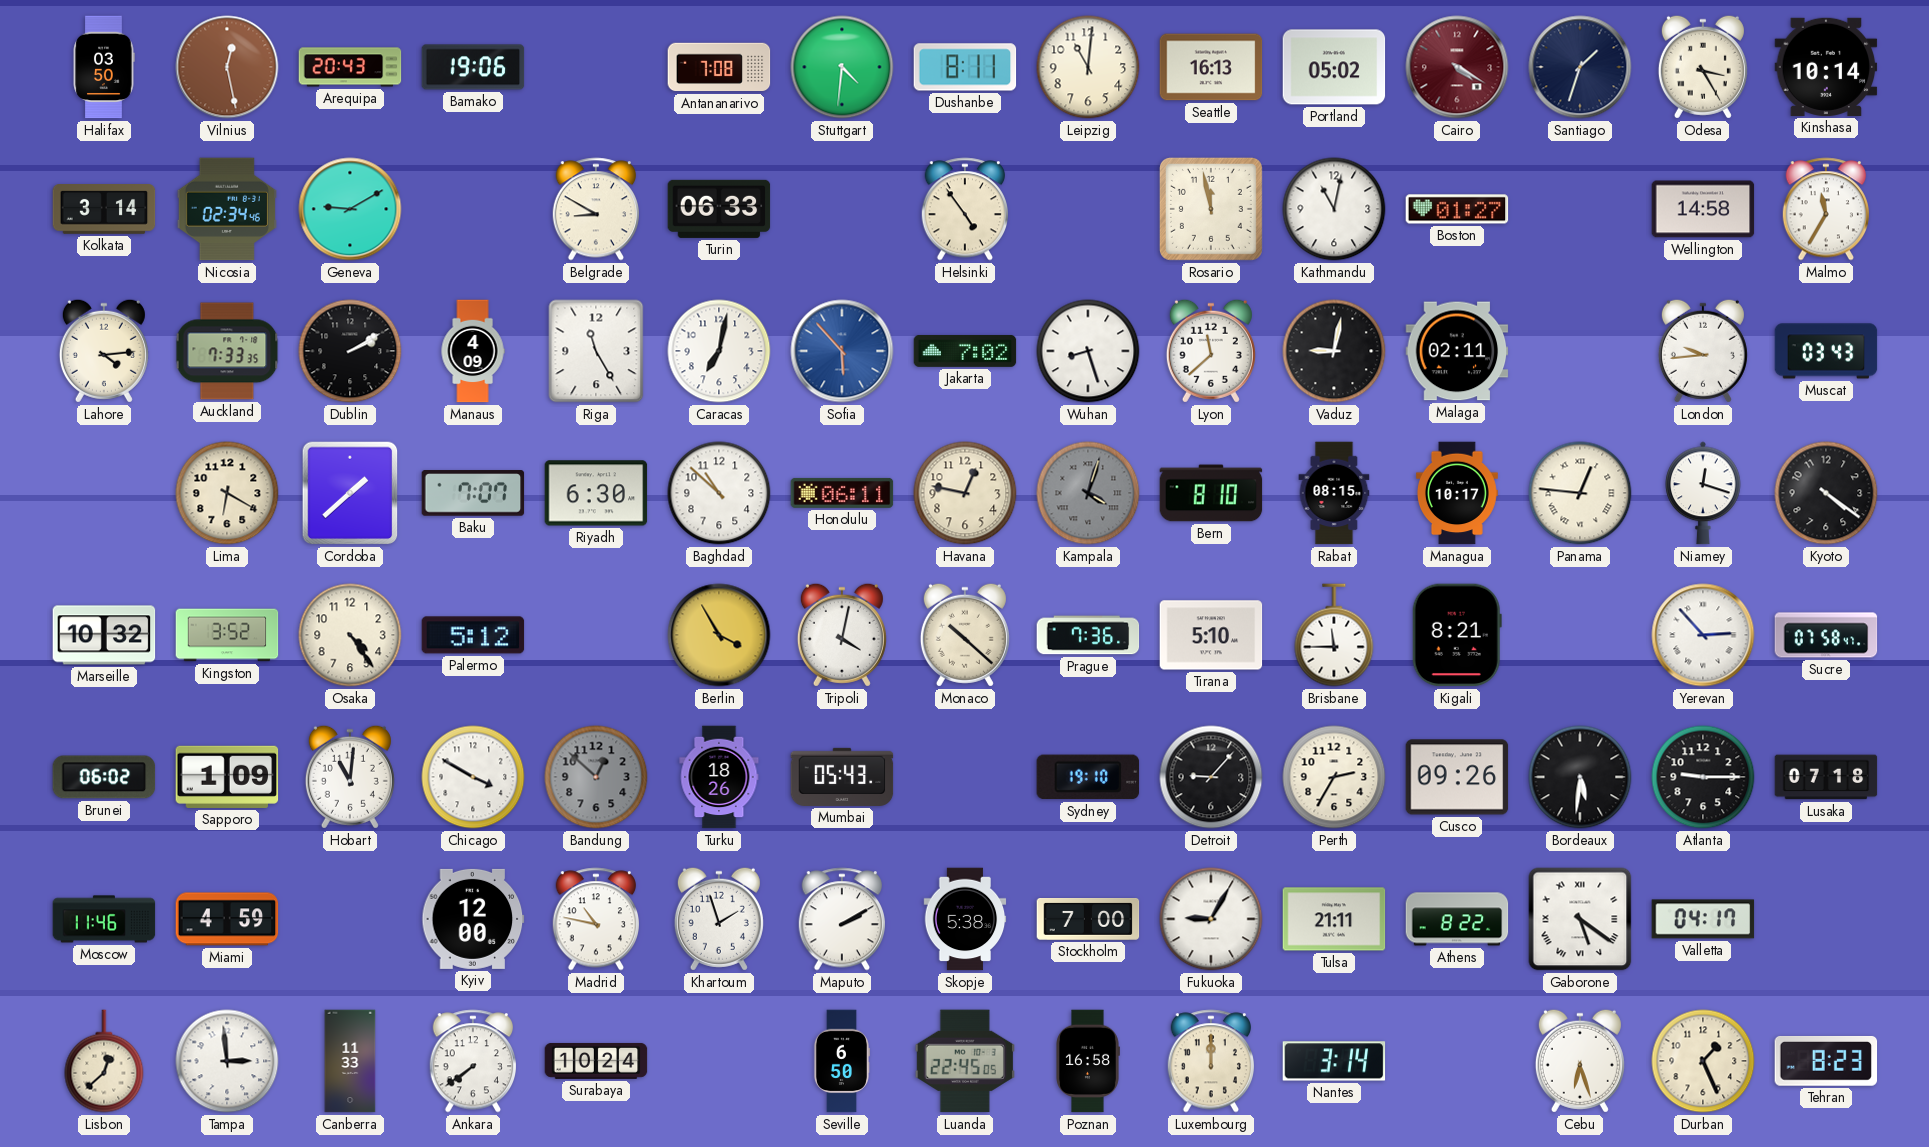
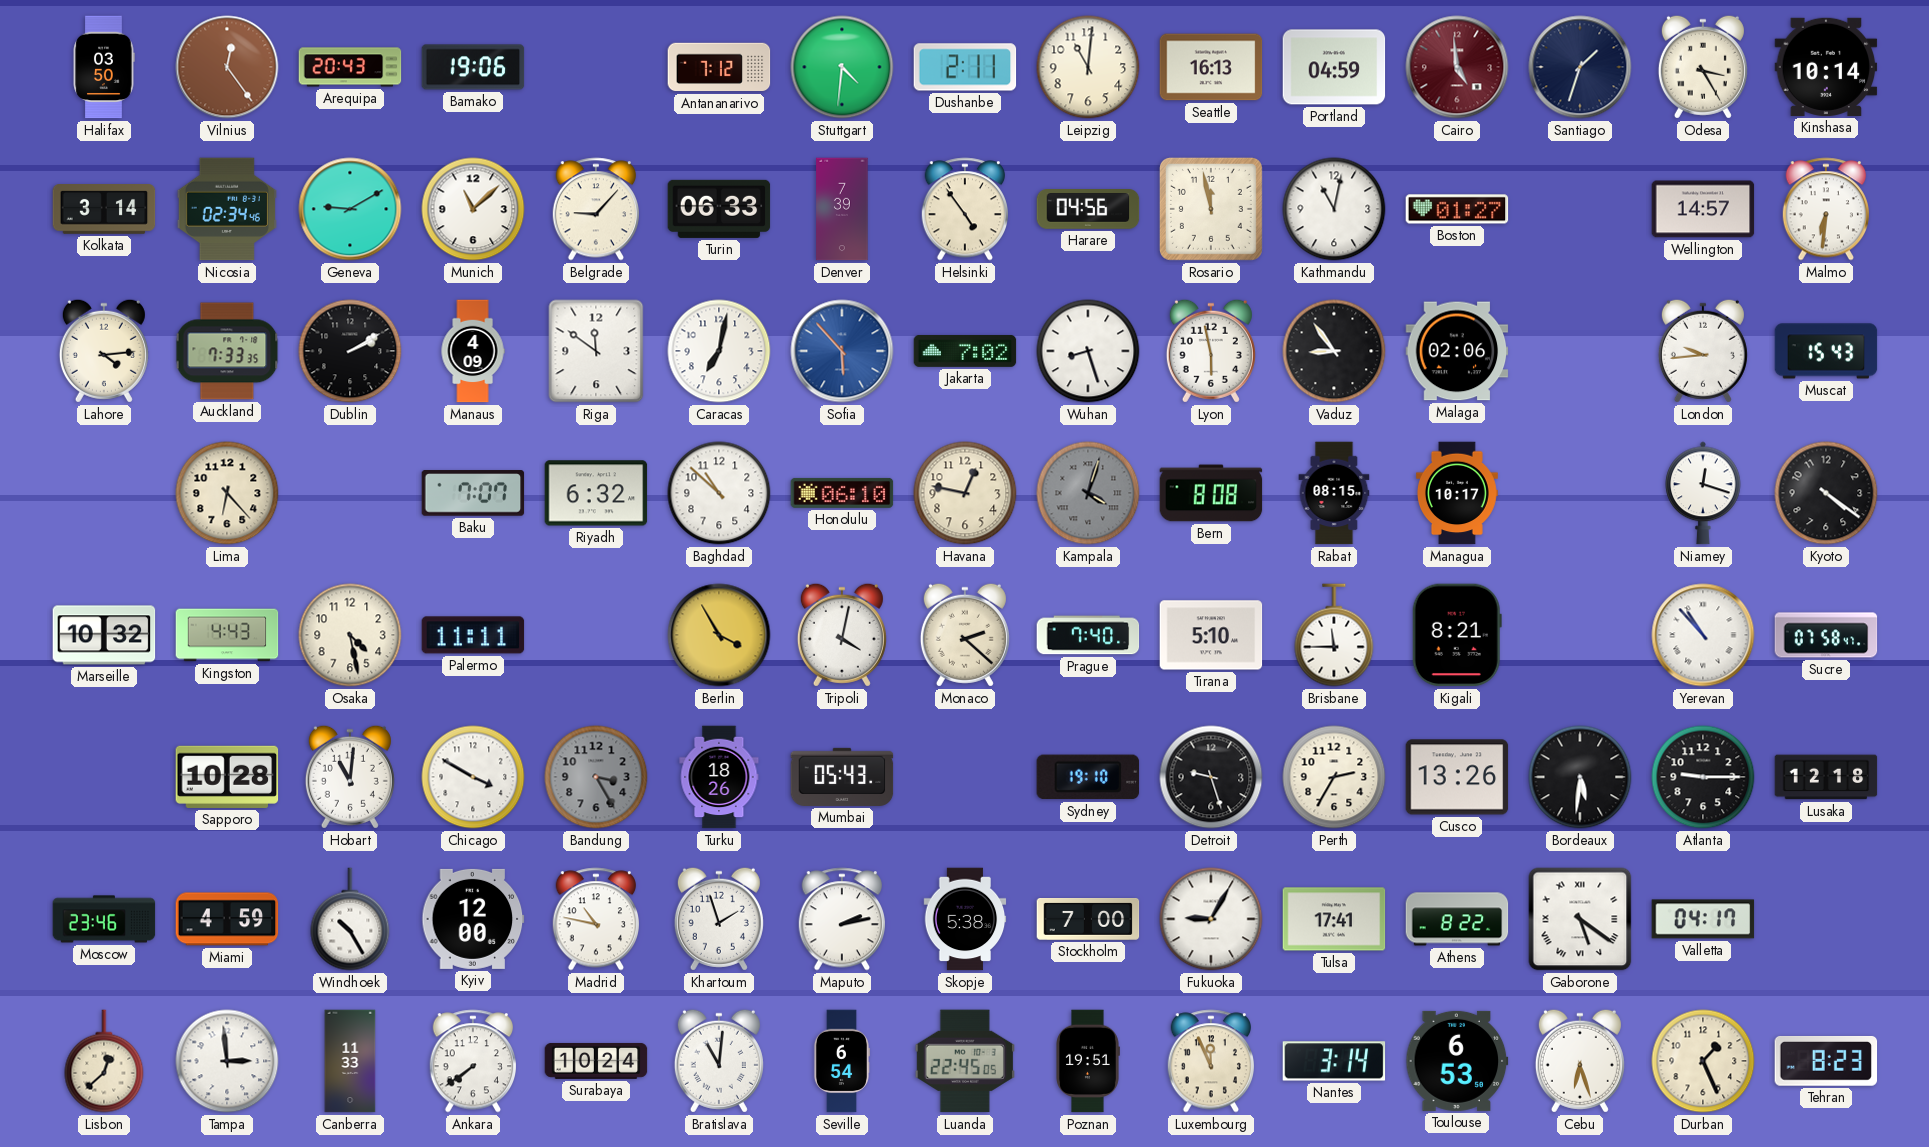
Vilnius: 12:28 -> 12:24
Antananarivo: 7:08 -> 7:12
Dushanbe: 8:11 -> 2:11
Portland: 05:02 -> 04:59
Cairo: 4:20 -> 4:59
Munich: none -> 11:08
Belgrade: 8:50 -> 9:07
Denver: none -> 7:39
Harare: none -> 04:56
Wellington: 14:58 -> 14:57
Malmo: 11:35 -> 6:31
Riga: 11:25 -> 11:51
Lyon: 11:38 -> 5:58
Vaduz: 9:02 -> 8:54
Malaga: 02:11 -> 02:06
Muscat: 03:43 -> 15:43
Lima: 6:20 -> 6:23
Cordoba: 1:38 -> none
Riyadh: 6:30 -> 6:32
Honolulu: 06:11 -> 06:10
Bern: 8:10 -> 8:08
Panama: 12:46 -> none
Kingston: 3:52 -> 4:43
Osaka: 4:24 -> 4:28
Palermo: 5:12 -> 11:11
Monaco: 10:22 -> 2:22
Prague: 7:36 -> 7:40
Yerevan: 2:53 -> 10:53
Brunei: 06:02 -> none
Sapporo: 1:09 -> 10:28
Bandung: 12:52 -> 3:25
Detroit: 9:07 -> 9:27
Cusco: 09:26 -> 13:26
Lusaka: 07:18 -> 12:18
Moscow: 11:46 -> 23:46
Windhoek: none -> 10:25
Maputo: 2:10 -> 2:13
Tulsa: 21:11 -> 17:41
Bratislava: none -> 11:01
Seville: 6:50 -> 6:54
Poznan: 16:58 -> 19:51
Luxembourg: 12:00 -> 11:56
Toulouse: none -> 6:53
